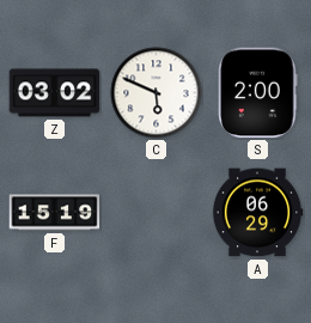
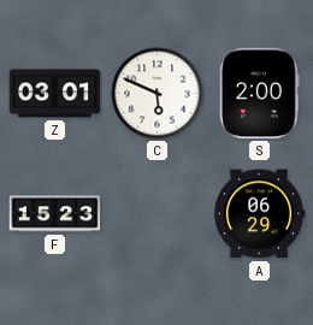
Z: 03:02 -> 03:01
F: 15:19 -> 15:23
